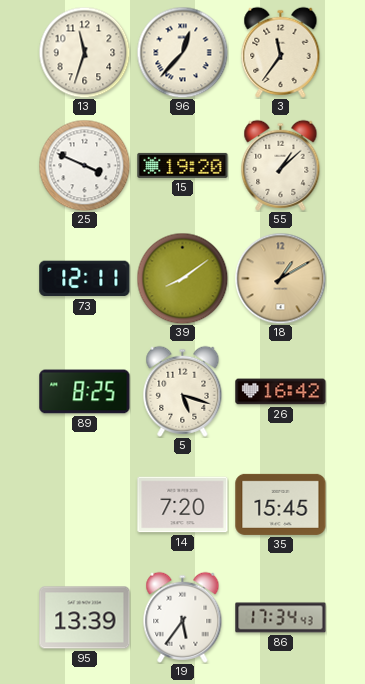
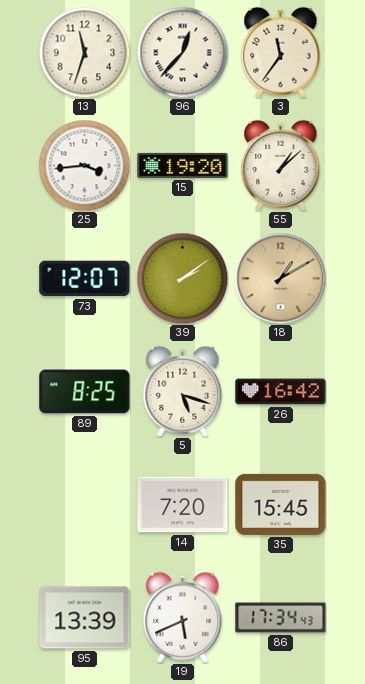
25: 3:49 -> 3:44
73: 12:11 -> 12:07
39: 8:09 -> 2:09
19: 5:36 -> 5:41
